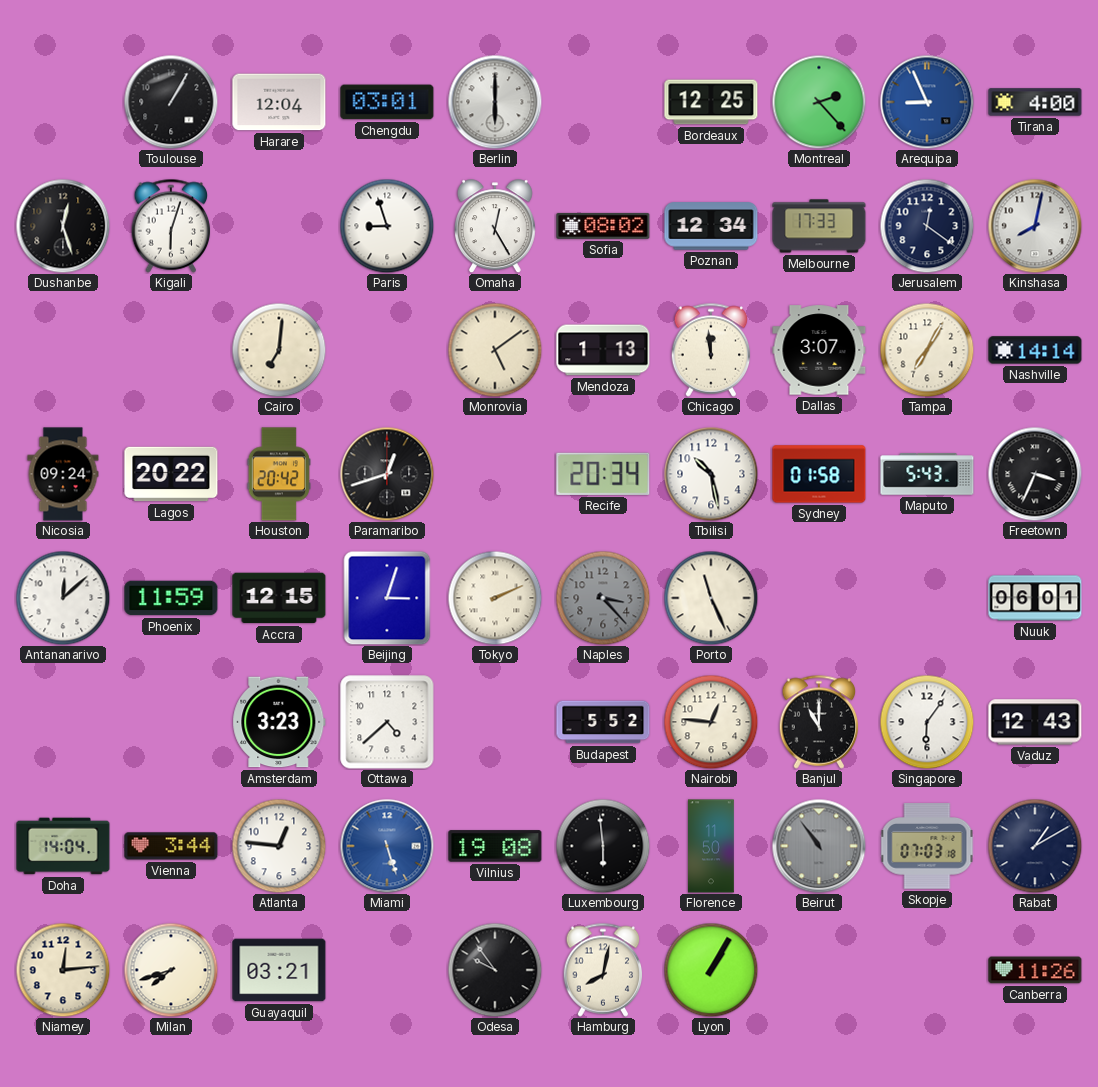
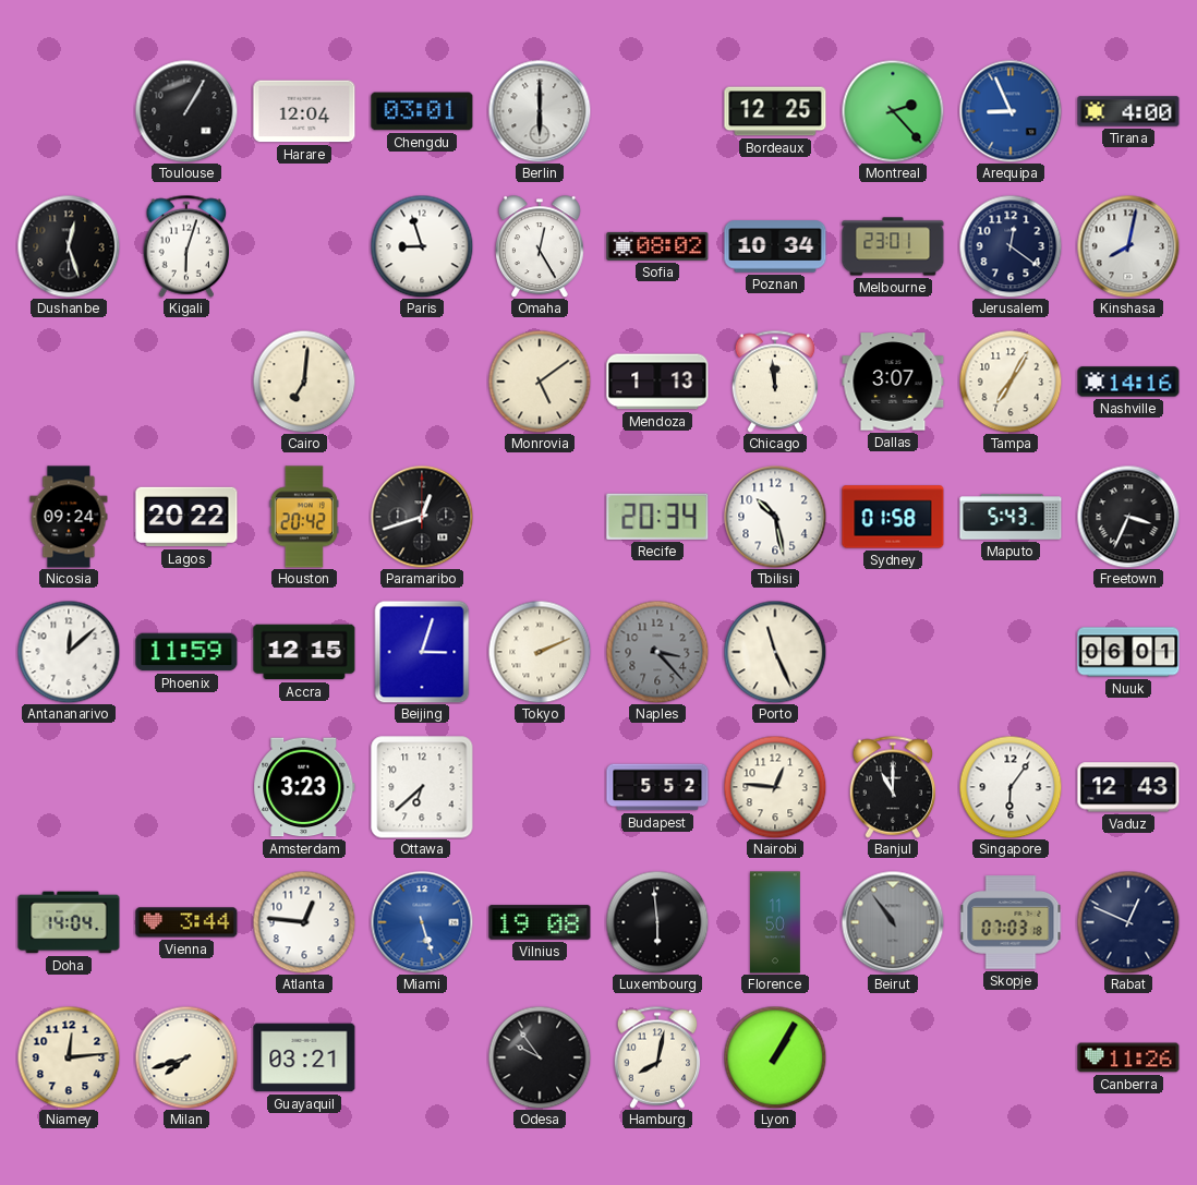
Poznan: 12:34 -> 10:34
Melbourne: 17:33 -> 23:01
Nashville: 14:14 -> 14:16
Ottawa: 4:38 -> 6:38
Rabat: 1:10 -> 12:49
